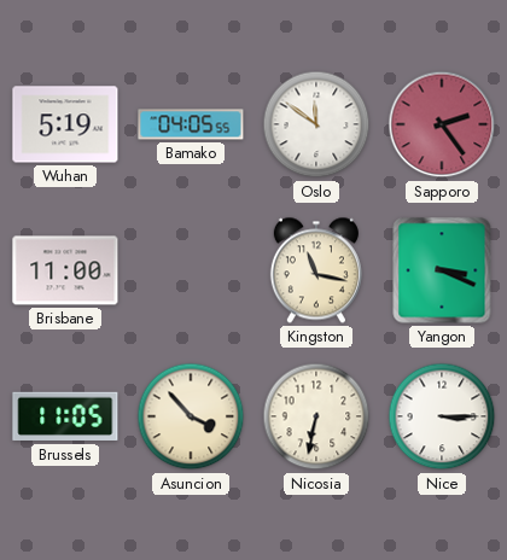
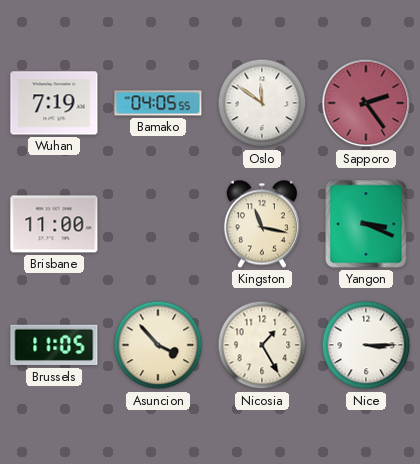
Wuhan: 5:19 -> 7:19
Nicosia: 6:32 -> 1:25
